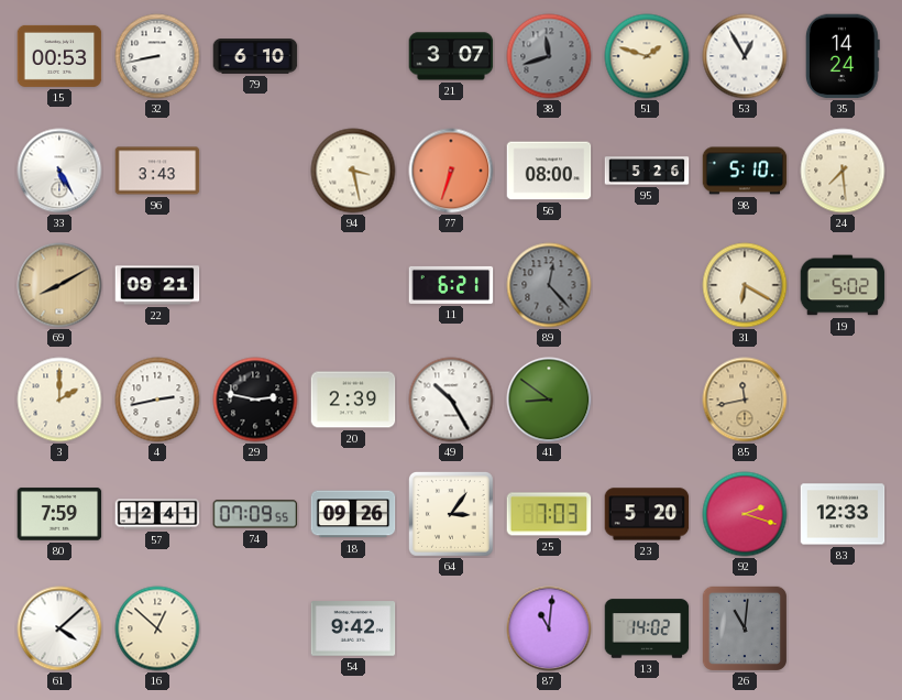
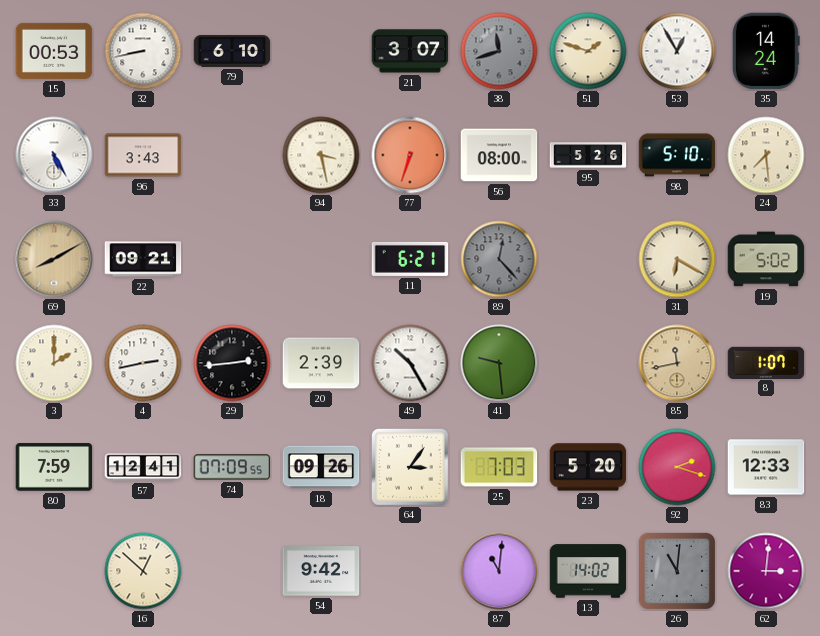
29: 2:47 -> 2:44
41: 8:51 -> 9:29
8: none -> 1:07
61: 4:08 -> none
62: none -> 3:01
